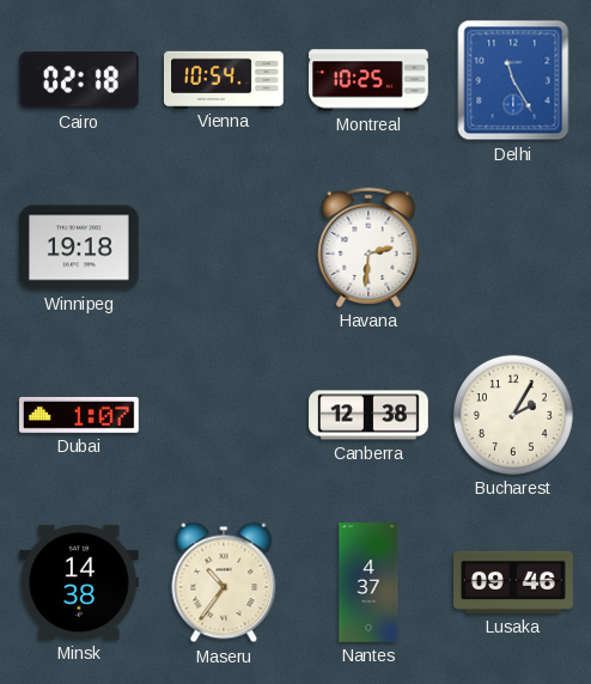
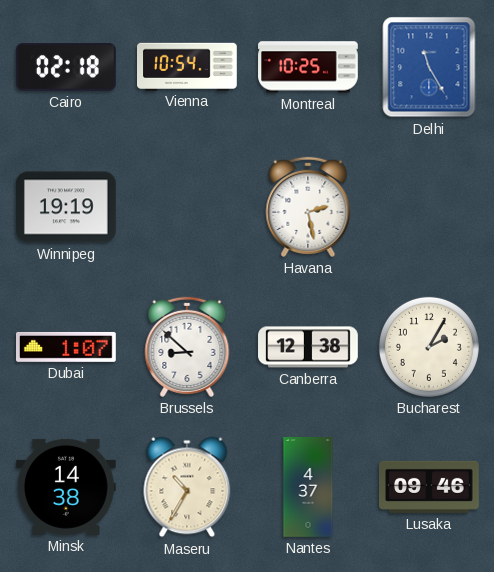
Winnipeg: 19:18 -> 19:19
Havana: 2:31 -> 2:28
Brussels: none -> 8:52
Maseru: 10:36 -> 10:35
